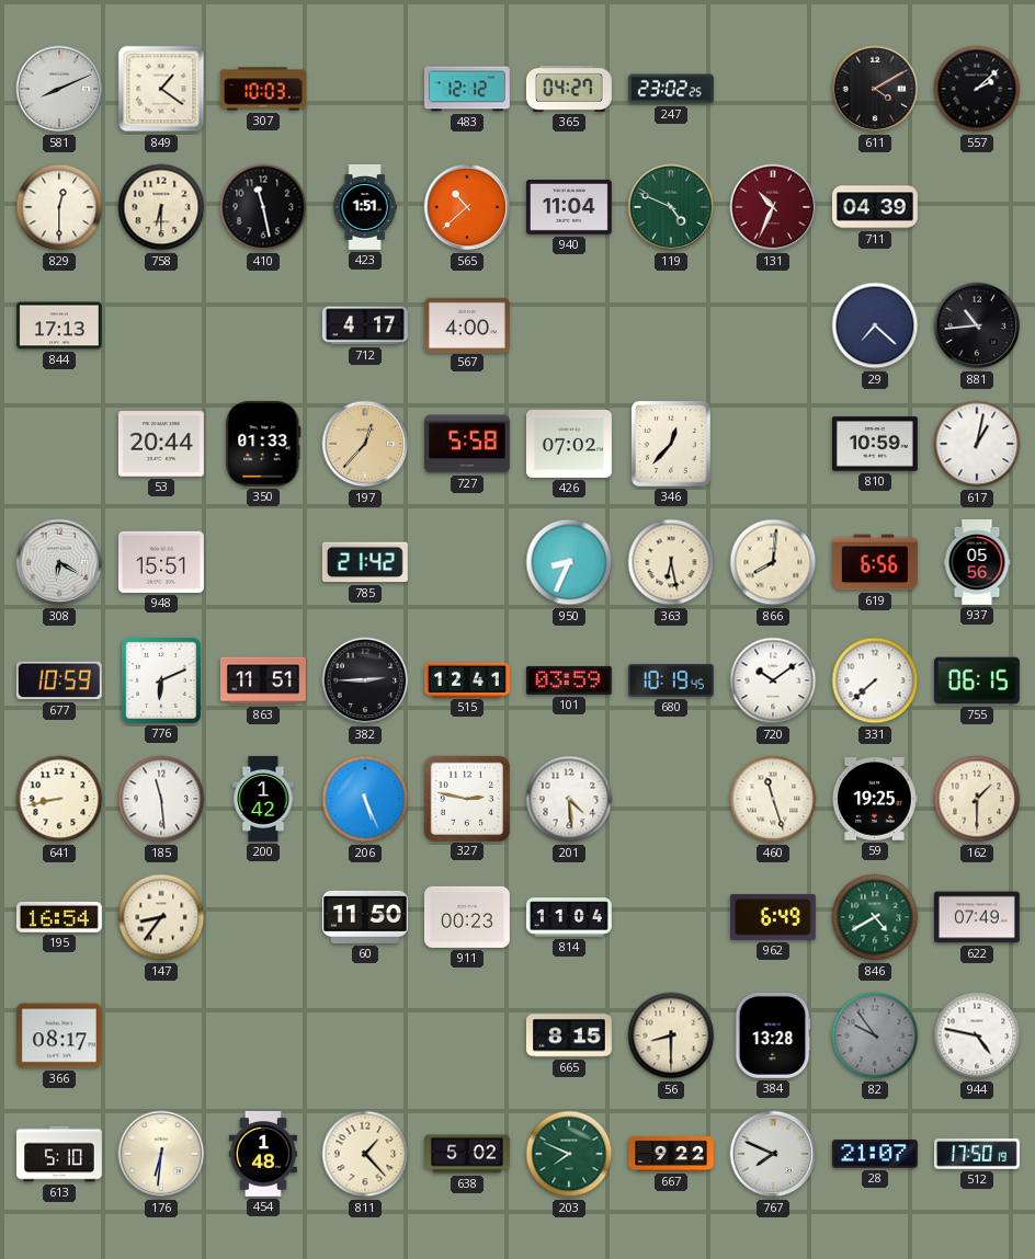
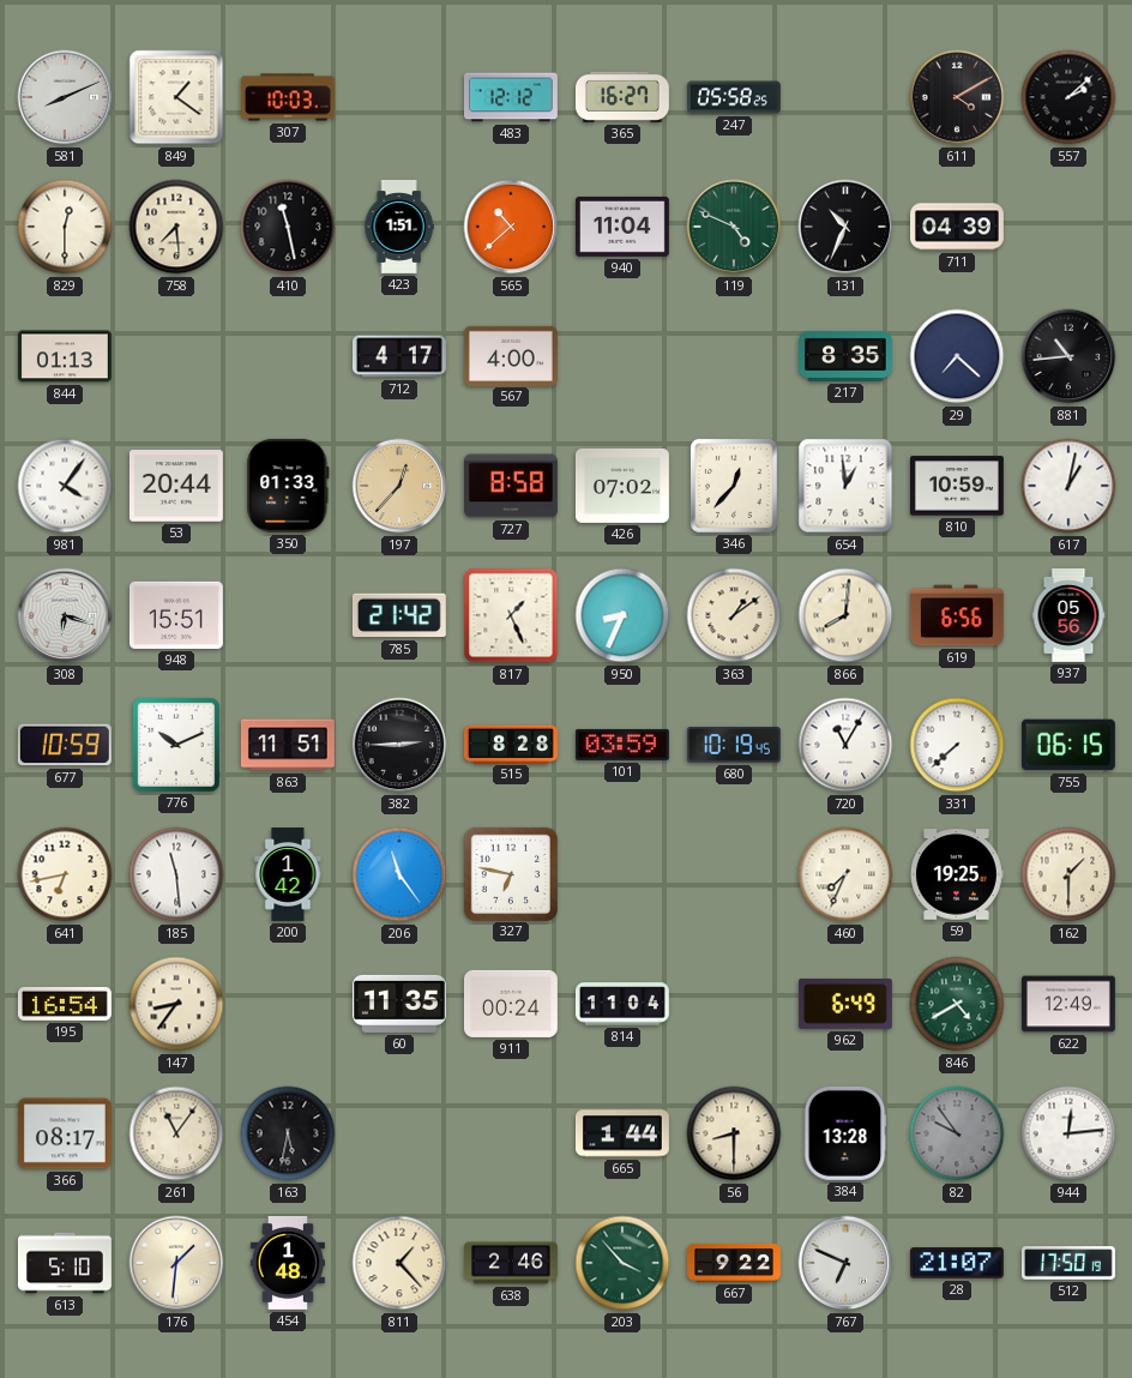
365: 04:27 -> 16:27
247: 23:02 -> 05:58
758: 6:30 -> 7:29
131 dial: burgundy -> black
844: 17:13 -> 01:13
217: none -> 8:35
981: none -> 4:06
727: 5:58 -> 8:58
654: none -> 12:59
308: 6:20 -> 6:18
817: none -> 1:26
363: 6:28 -> 1:09
776: 6:11 -> 10:11
515: 12:41 -> 8:28
720: 10:09 -> 11:05
641: 8:43 -> 6:43
206: 5:26 -> 11:24
327: 2:47 -> 6:47
201: 4:29 -> none
460: 11:27 -> 7:34
60: 11:50 -> 11:35
911: 00:23 -> 00:24
622: 07:49 -> 12:49
261: none -> 11:06
163: none -> 5:32
665: 8:15 -> 1:44
944: 4:47 -> 12:14
176: 6:31 -> 1:31
638: 5:02 -> 2:46
203: 7:49 -> 3:53
767: 7:49 -> 6:49
